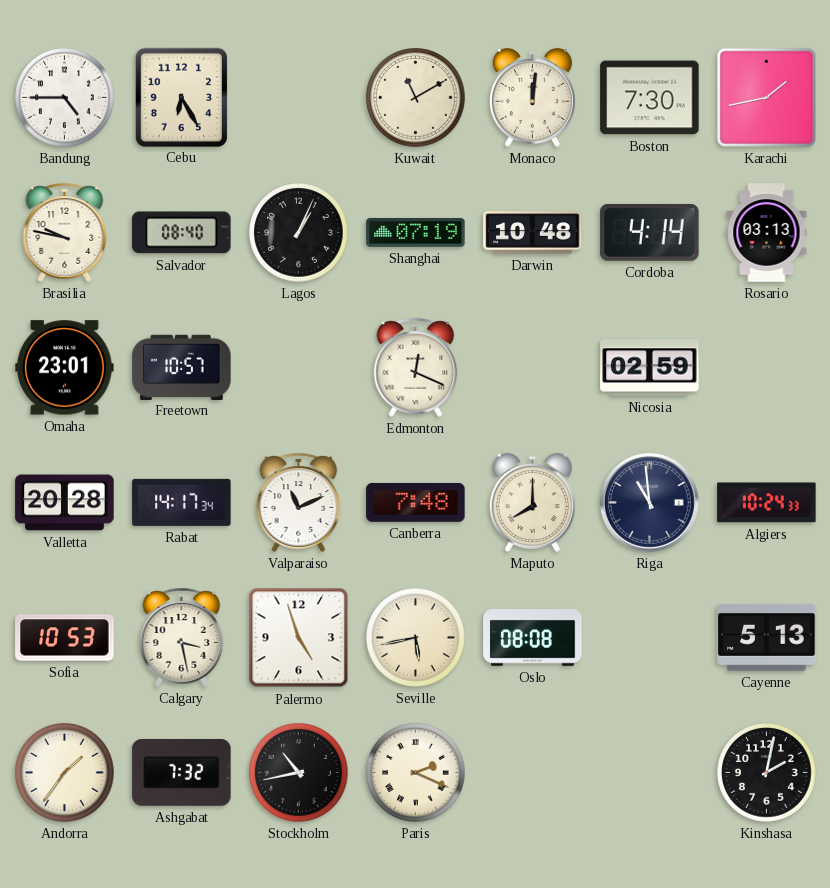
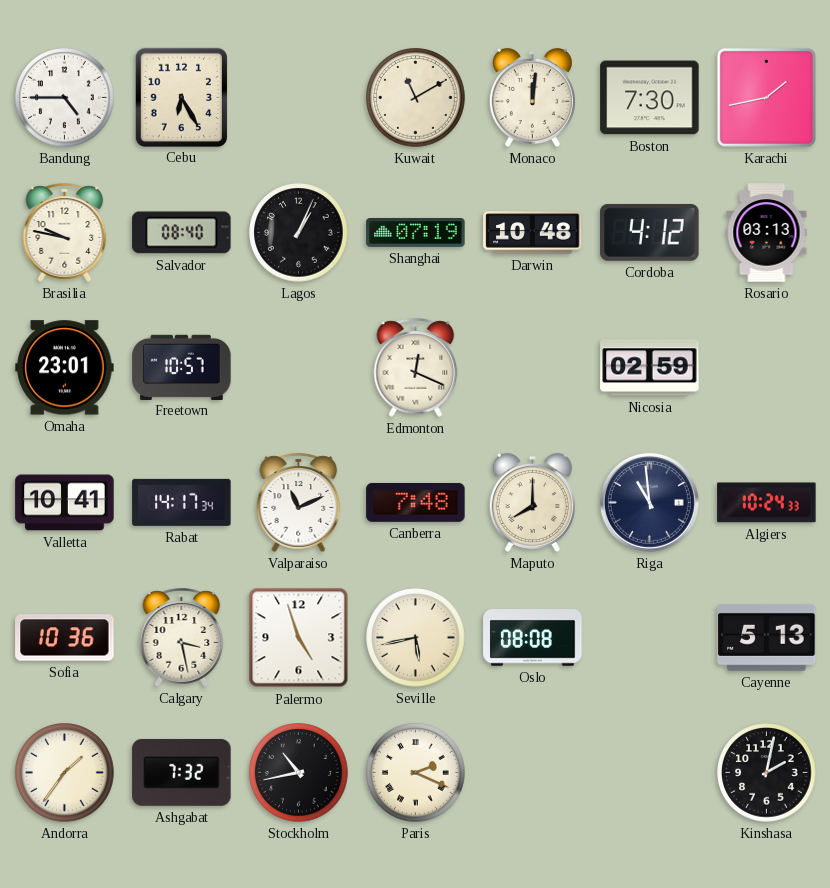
Cordoba: 4:14 -> 4:12
Valletta: 20:28 -> 10:41
Sofia: 10:53 -> 10:36
